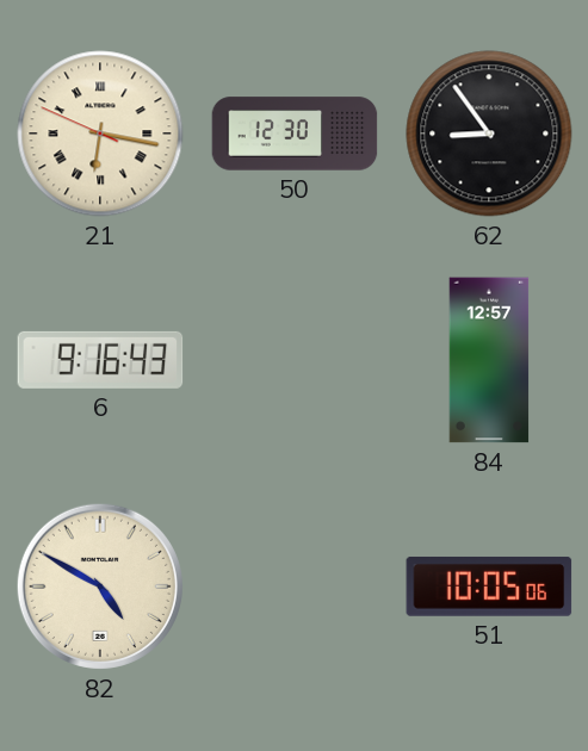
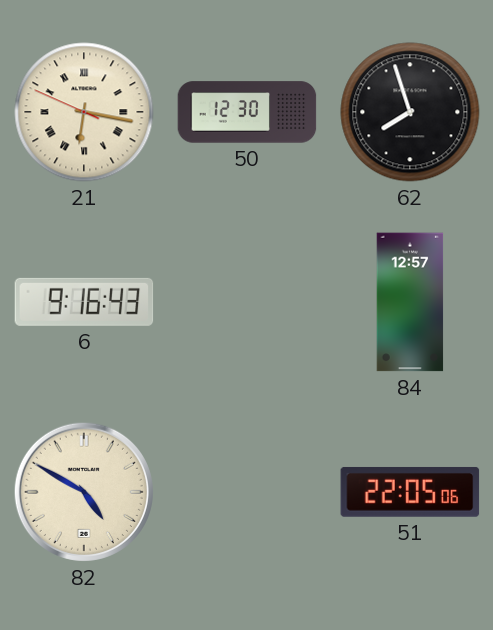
62: 8:54 -> 7:57
51: 10:05 -> 22:05
